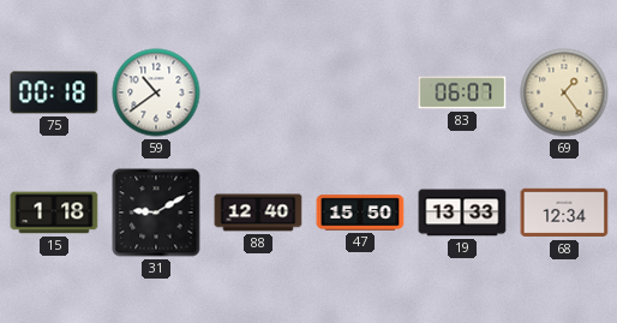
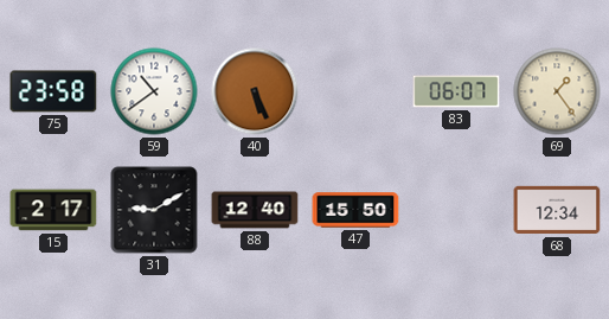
75: 00:18 -> 23:58
40: none -> 5:26
15: 1:18 -> 2:17
19: 13:33 -> none
